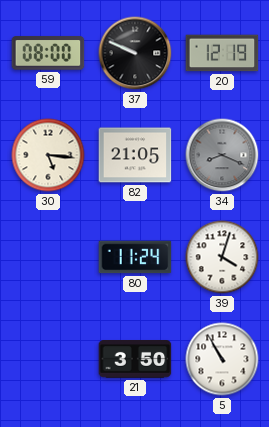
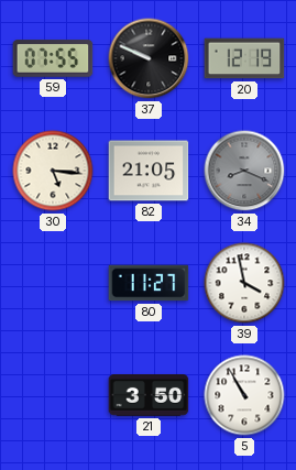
59: 08:00 -> 07:55
80: 11:24 -> 11:27
39: 4:03 -> 3:58
